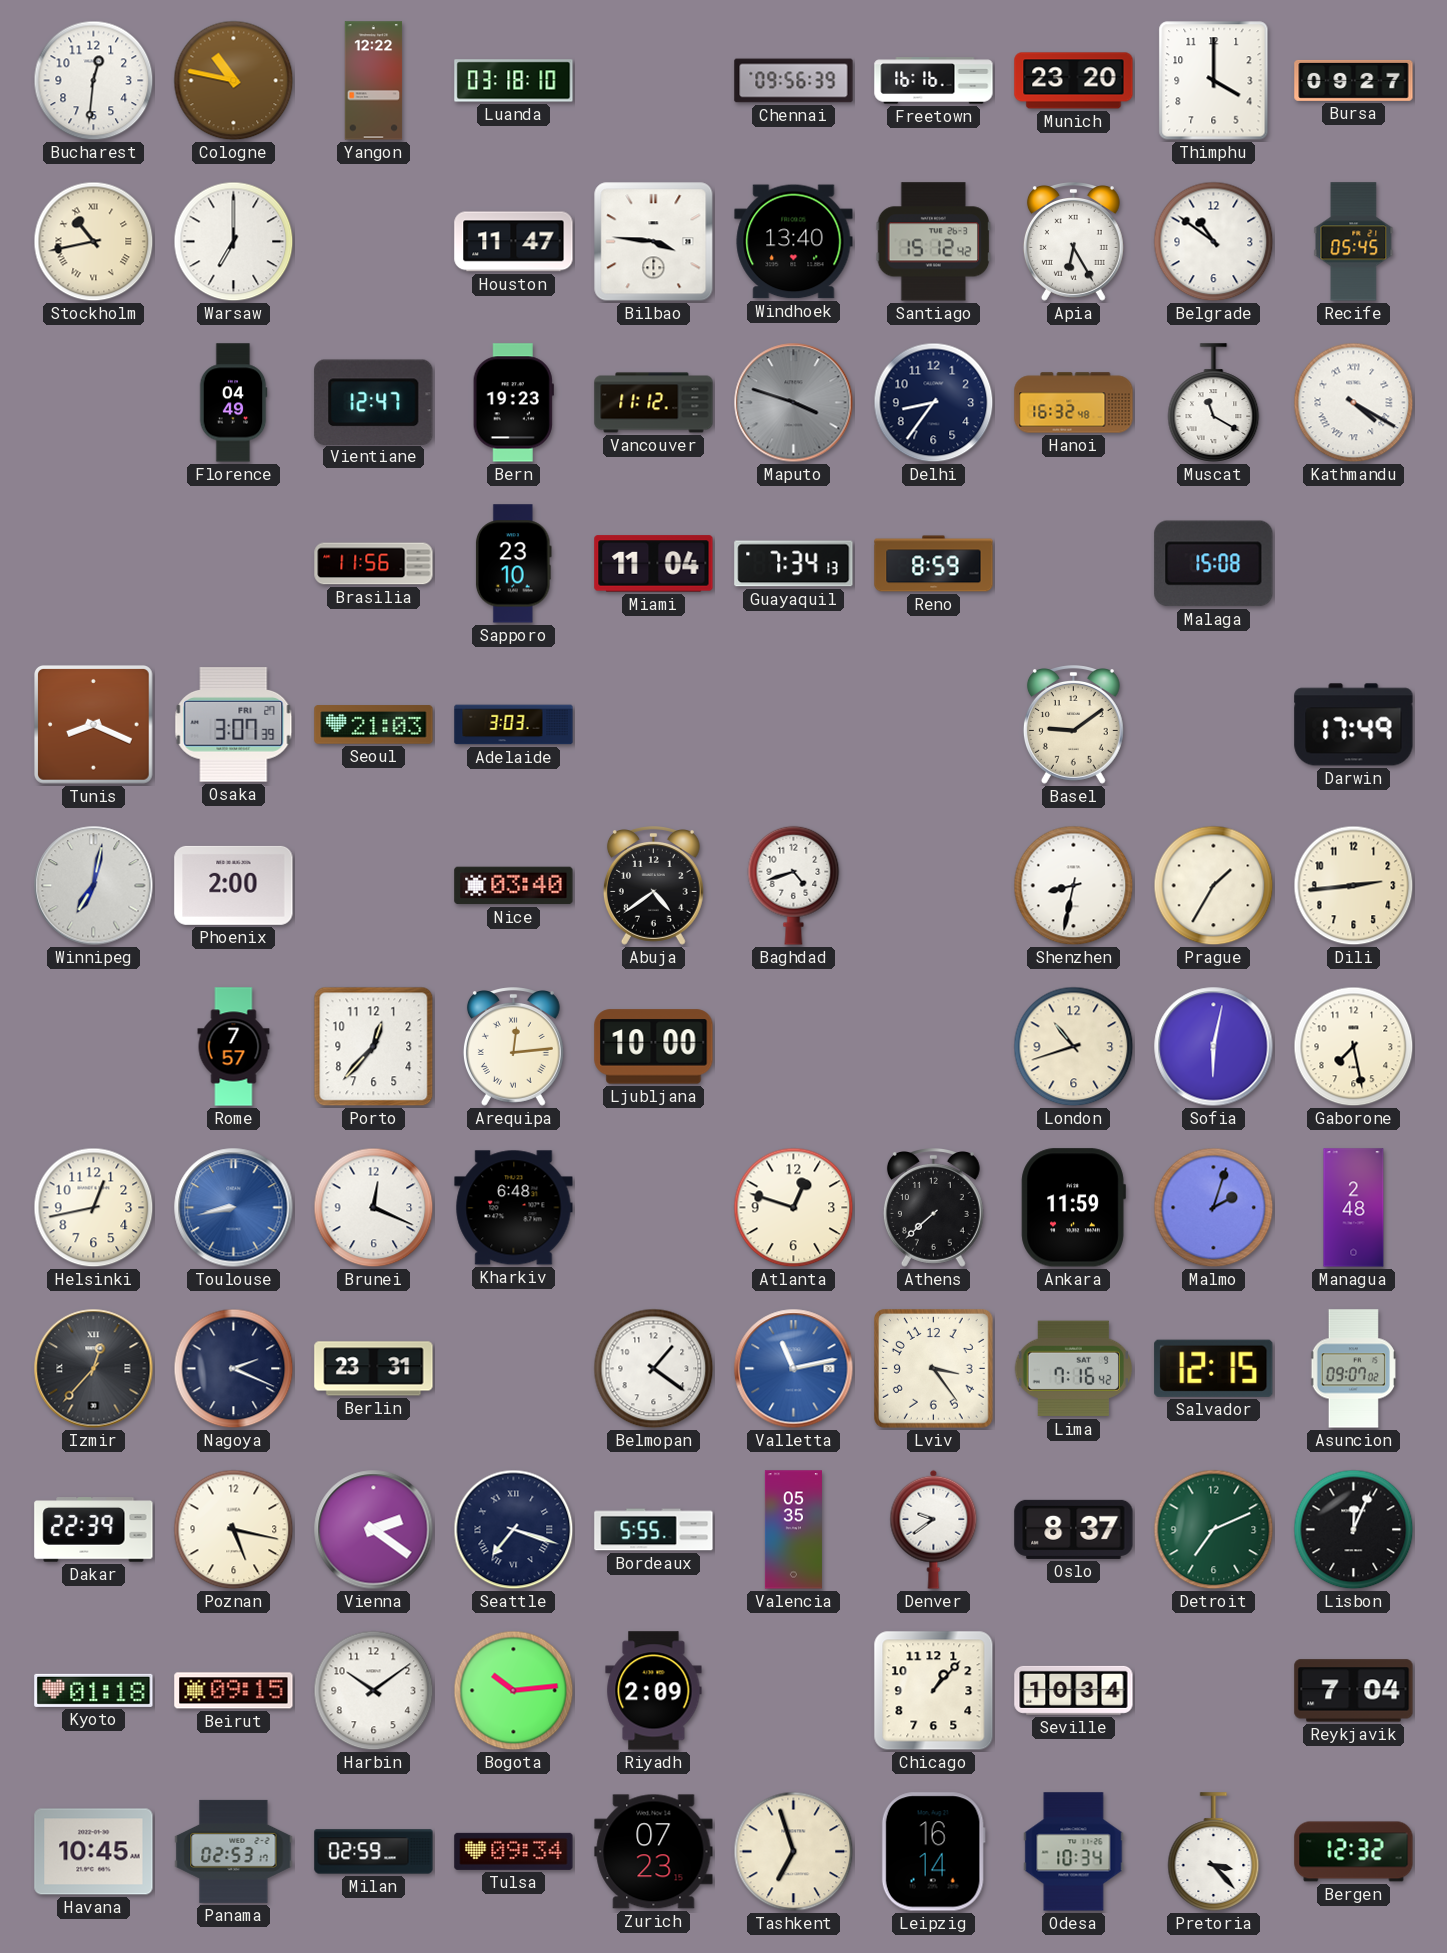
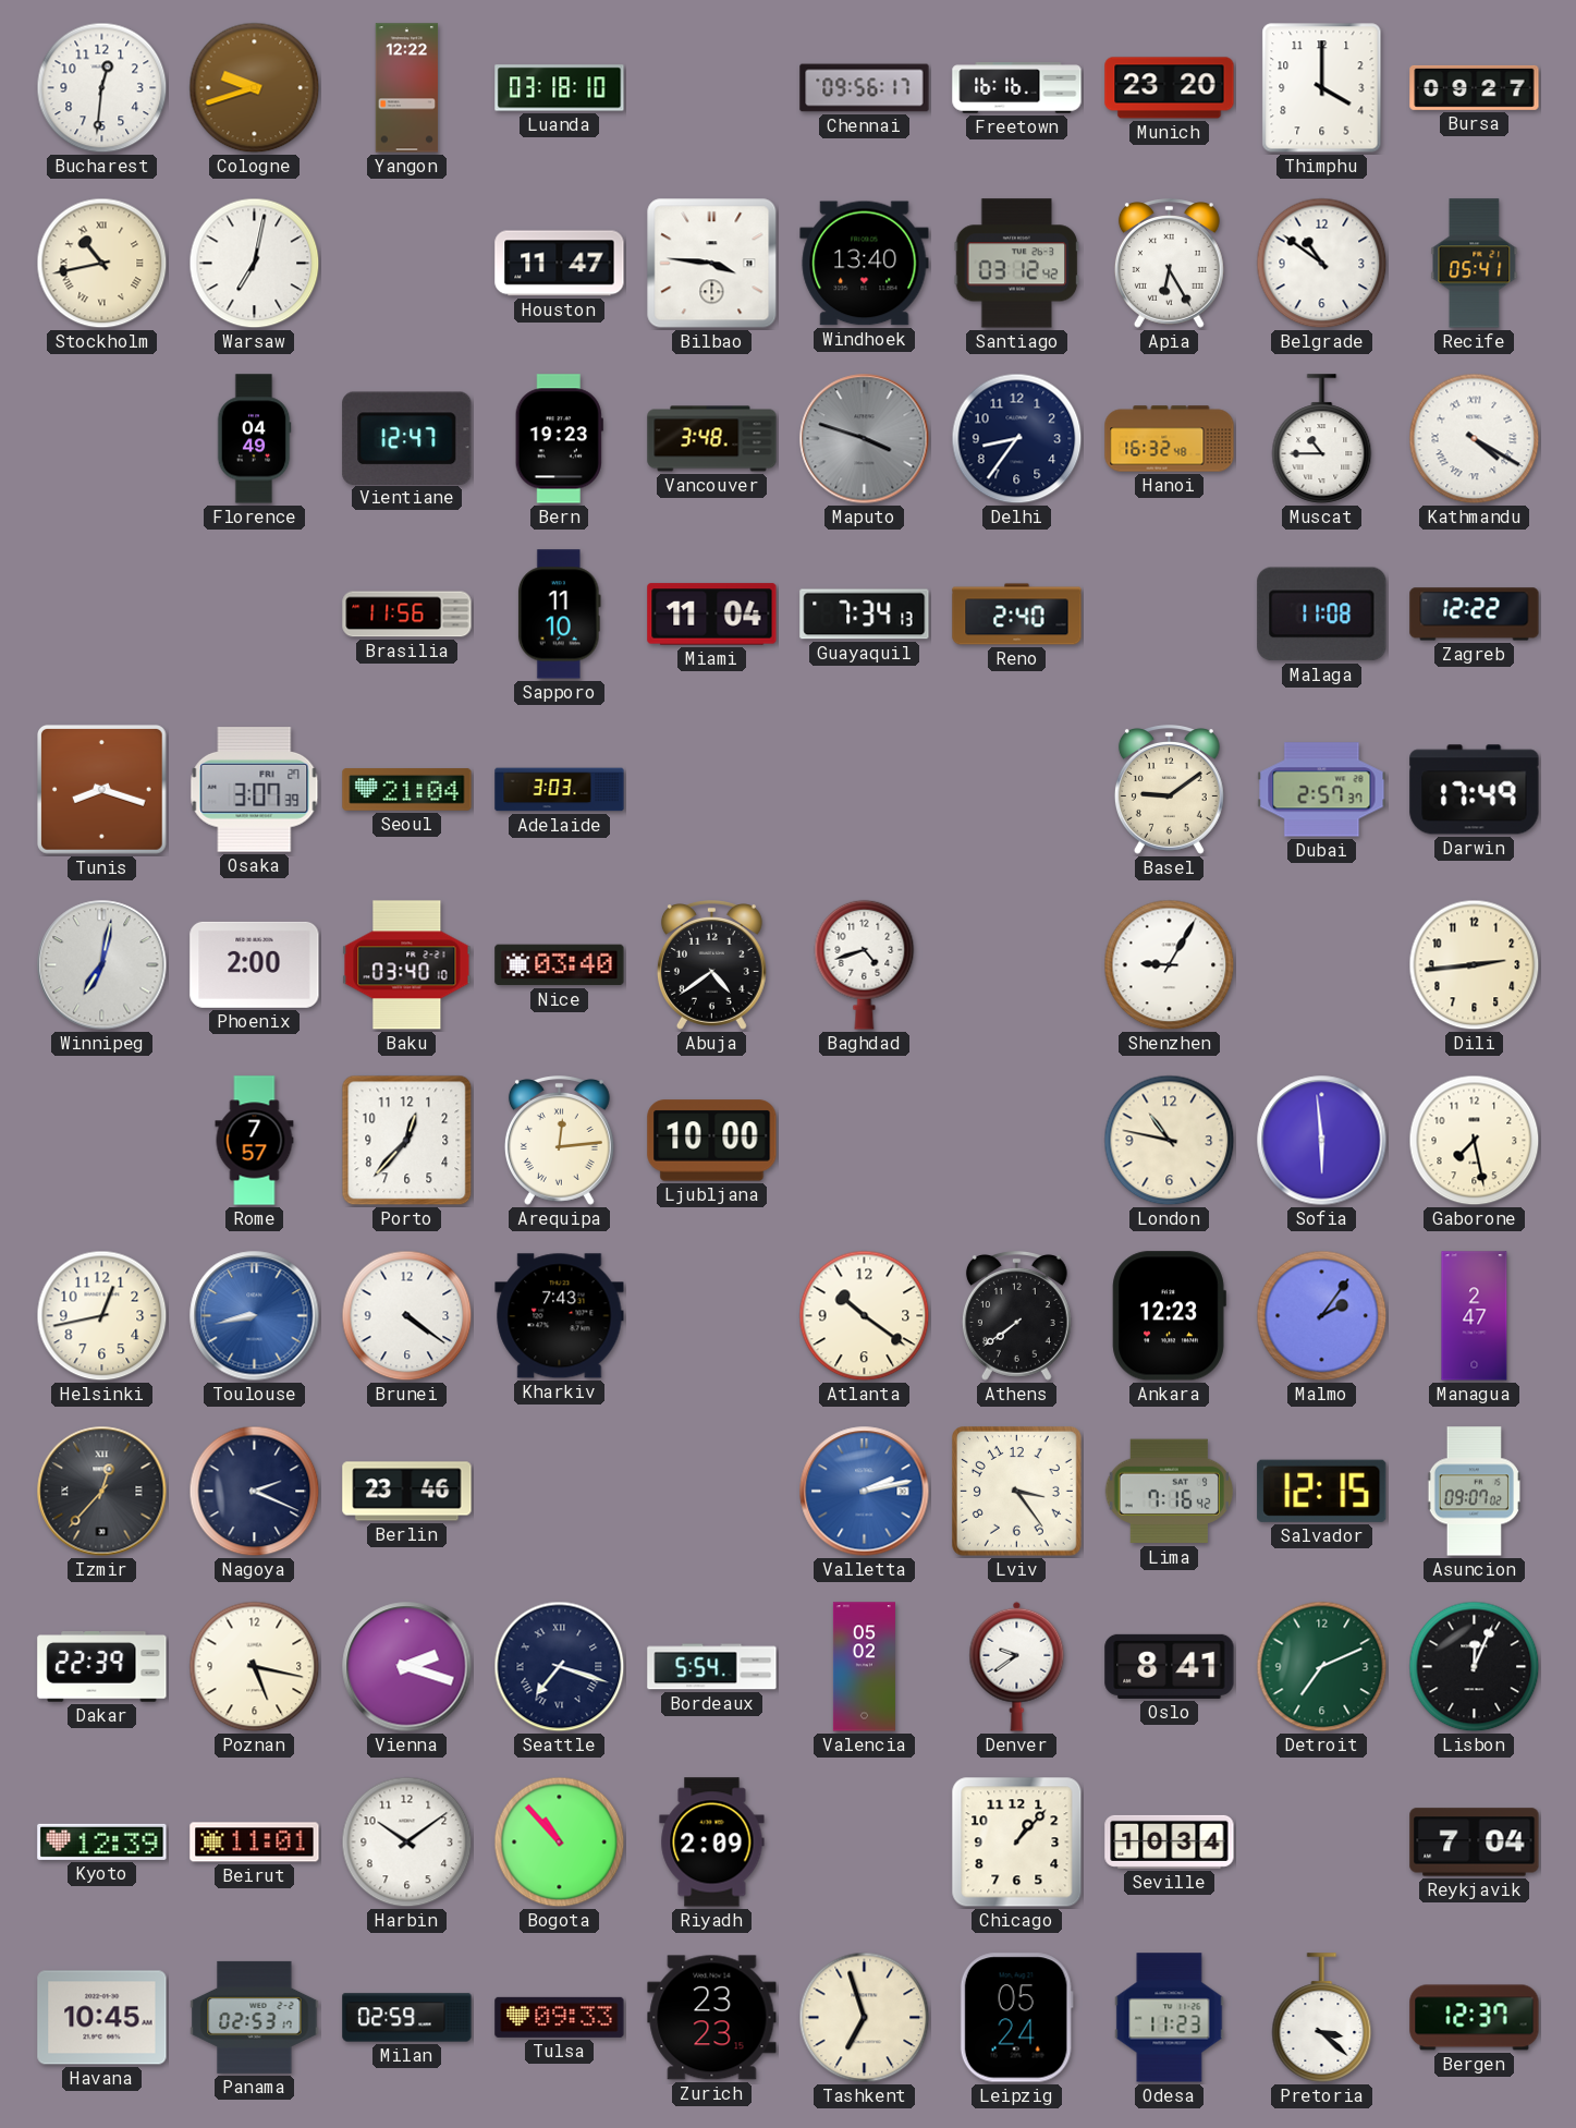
Cologne: 10:47 -> 9:42
Chennai: 09:56:39 -> 09:56:17
Warsaw: 7:00 -> 7:02
Santiago: 15:12 -> 03:12
Recife: 05:45 -> 05:41
Vancouver: 11:12 -> 3:48
Muscat: 11:20 -> 10:45
Sapporo: 23:10 -> 11:10
Reno: 8:59 -> 2:40
Malaga: 15:08 -> 11:08
Zagreb: none -> 12:22
Tunis: 8:19 -> 8:18
Seoul: 21:03 -> 21:04
Dubai: none -> 2:57
Baku: none -> 03:40
Shenzhen: 8:32 -> 9:05
Prague: 1:35 -> none
London: 10:42 -> 10:47
Sofia: 6:02 -> 5:59
Brunei: 12:19 -> 4:21
Kharkiv: 6:48 -> 7:43
Atlanta: 12:48 -> 10:21
Athens: 7:38 -> 7:39
Ankara: 11:59 -> 12:23
Malmo: 2:03 -> 2:06
Managua: 2:48 -> 2:47
Berlin: 23:31 -> 23:46
Belmopan: 1:21 -> none
Valletta: 11:13 -> 2:13
Vienna: 2:21 -> 2:18
Bordeaux: 5:55 -> 5:54
Valencia: 05:35 -> 05:02
Oslo: 8:37 -> 8:41
Kyoto: 01:18 -> 12:39
Beirut: 09:15 -> 11:01
Bogota: 10:14 -> 10:53
Tulsa: 09:34 -> 09:33
Zurich: 07:23 -> 23:23
Leipzig: 16:14 -> 05:24
Odesa: 10:34 -> 11:23
Pretoria: 3:23 -> 3:22
Bergen: 12:32 -> 12:37
